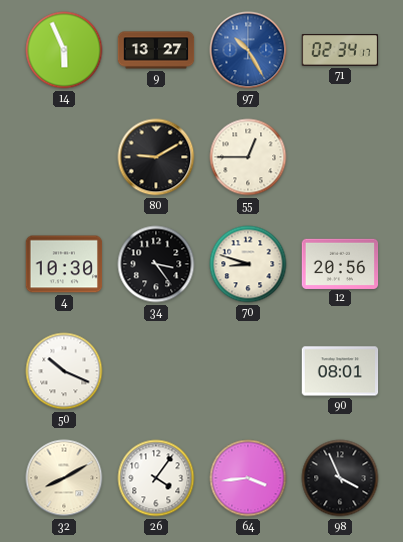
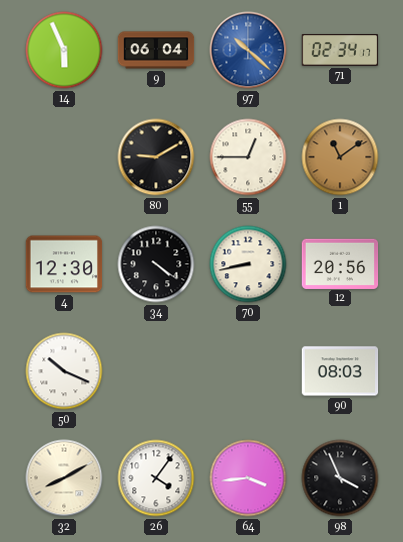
9: 13:27 -> 06:04
97: 10:25 -> 10:22
1: none -> 11:09
4: 10:30 -> 12:30
34: 3:24 -> 4:21
70: 8:48 -> 8:43
90: 08:01 -> 08:03
